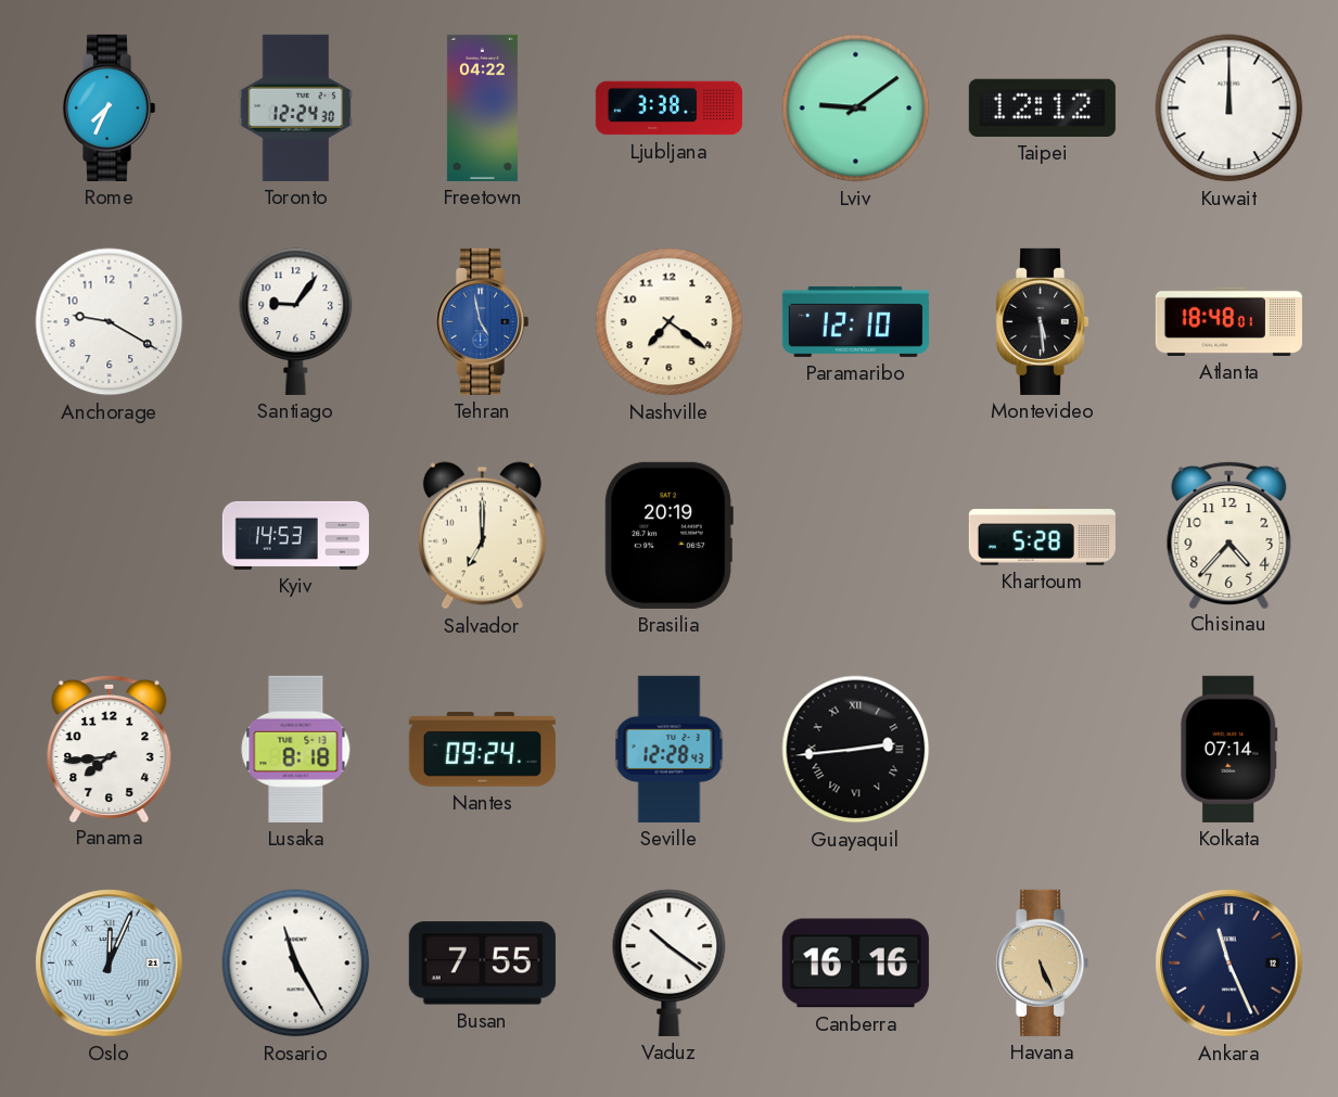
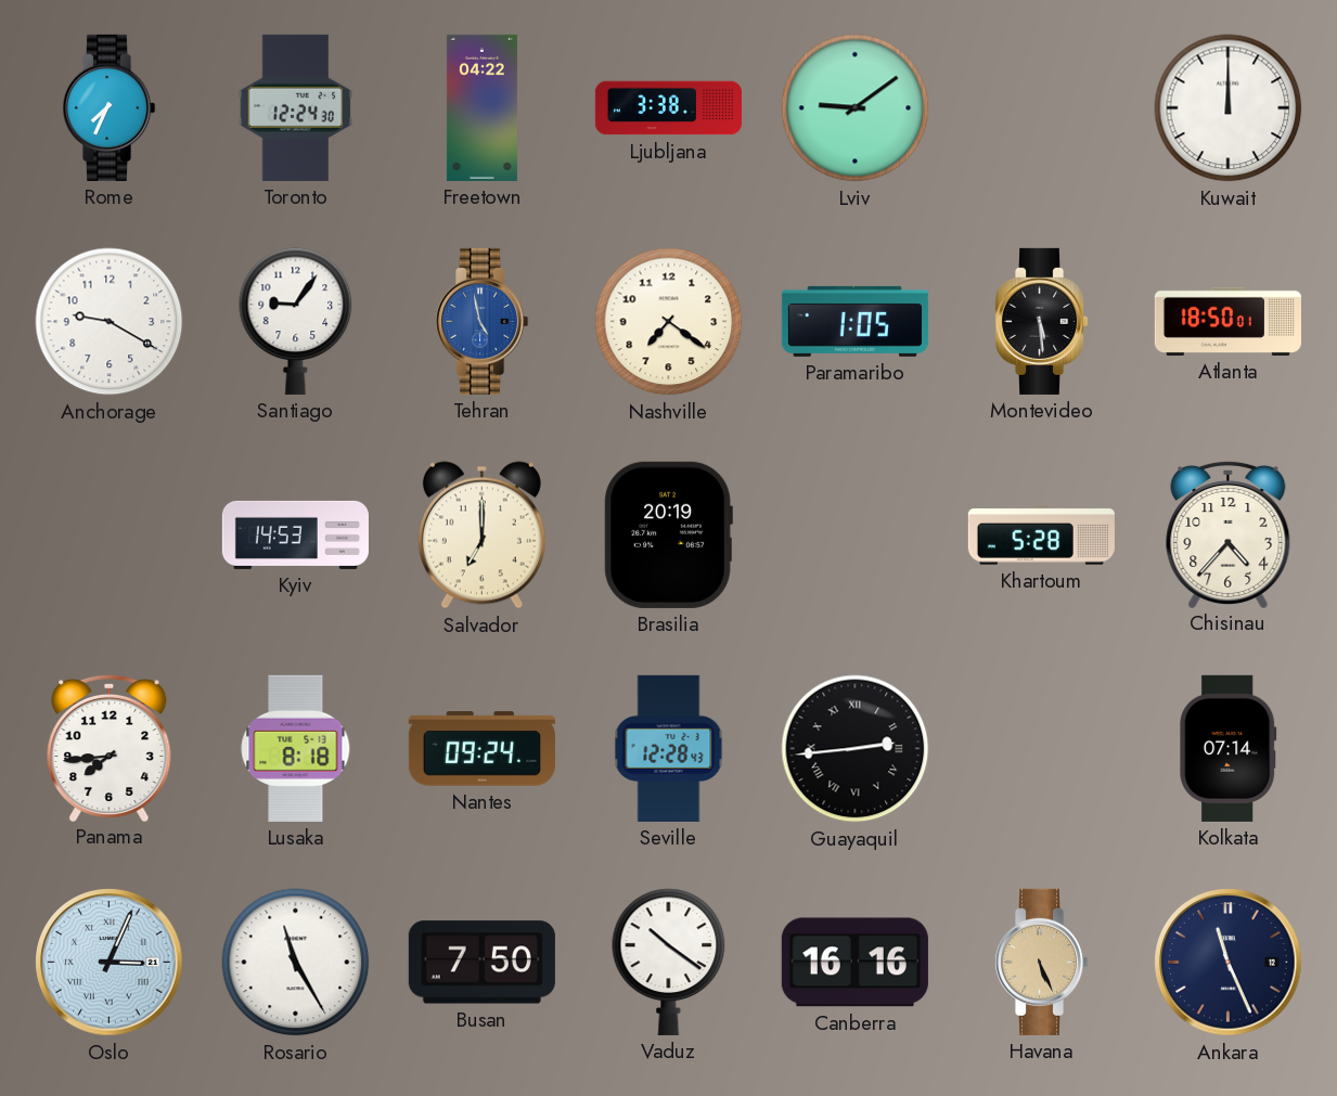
Taipei: 12:12 -> none
Paramaribo: 12:10 -> 1:05
Atlanta: 18:48 -> 18:50
Oslo: 12:04 -> 3:04
Busan: 7:55 -> 7:50
